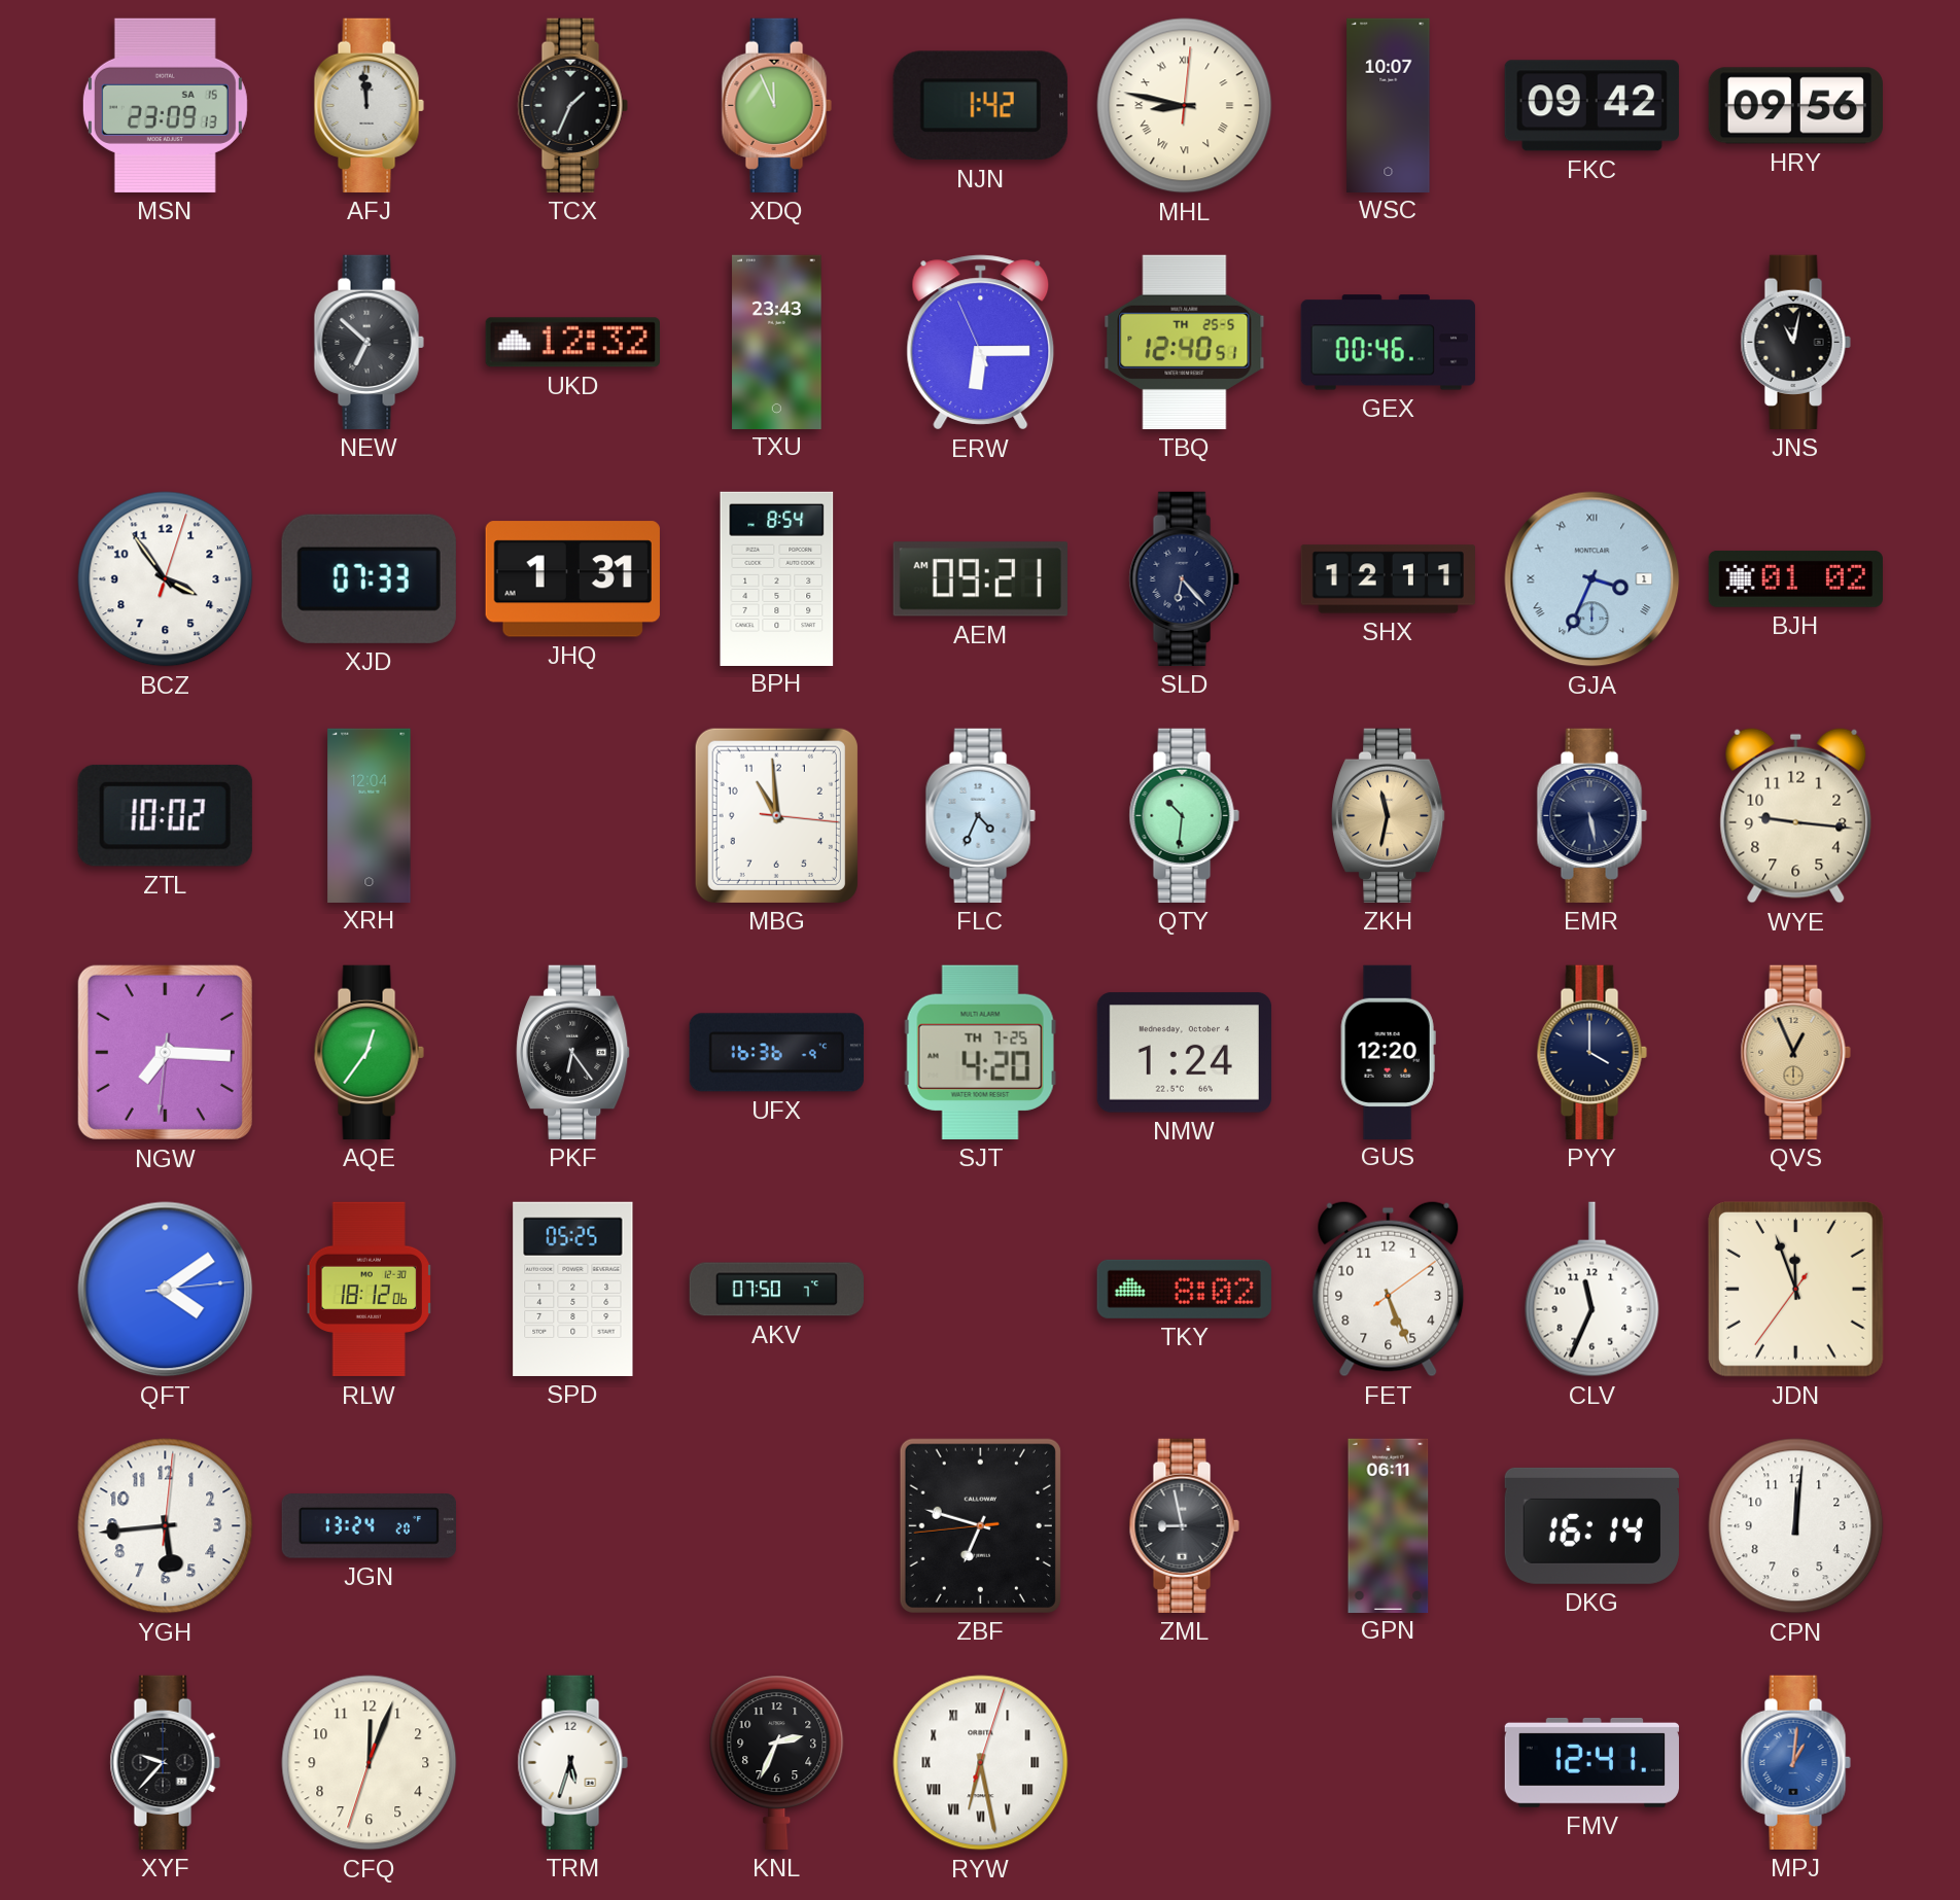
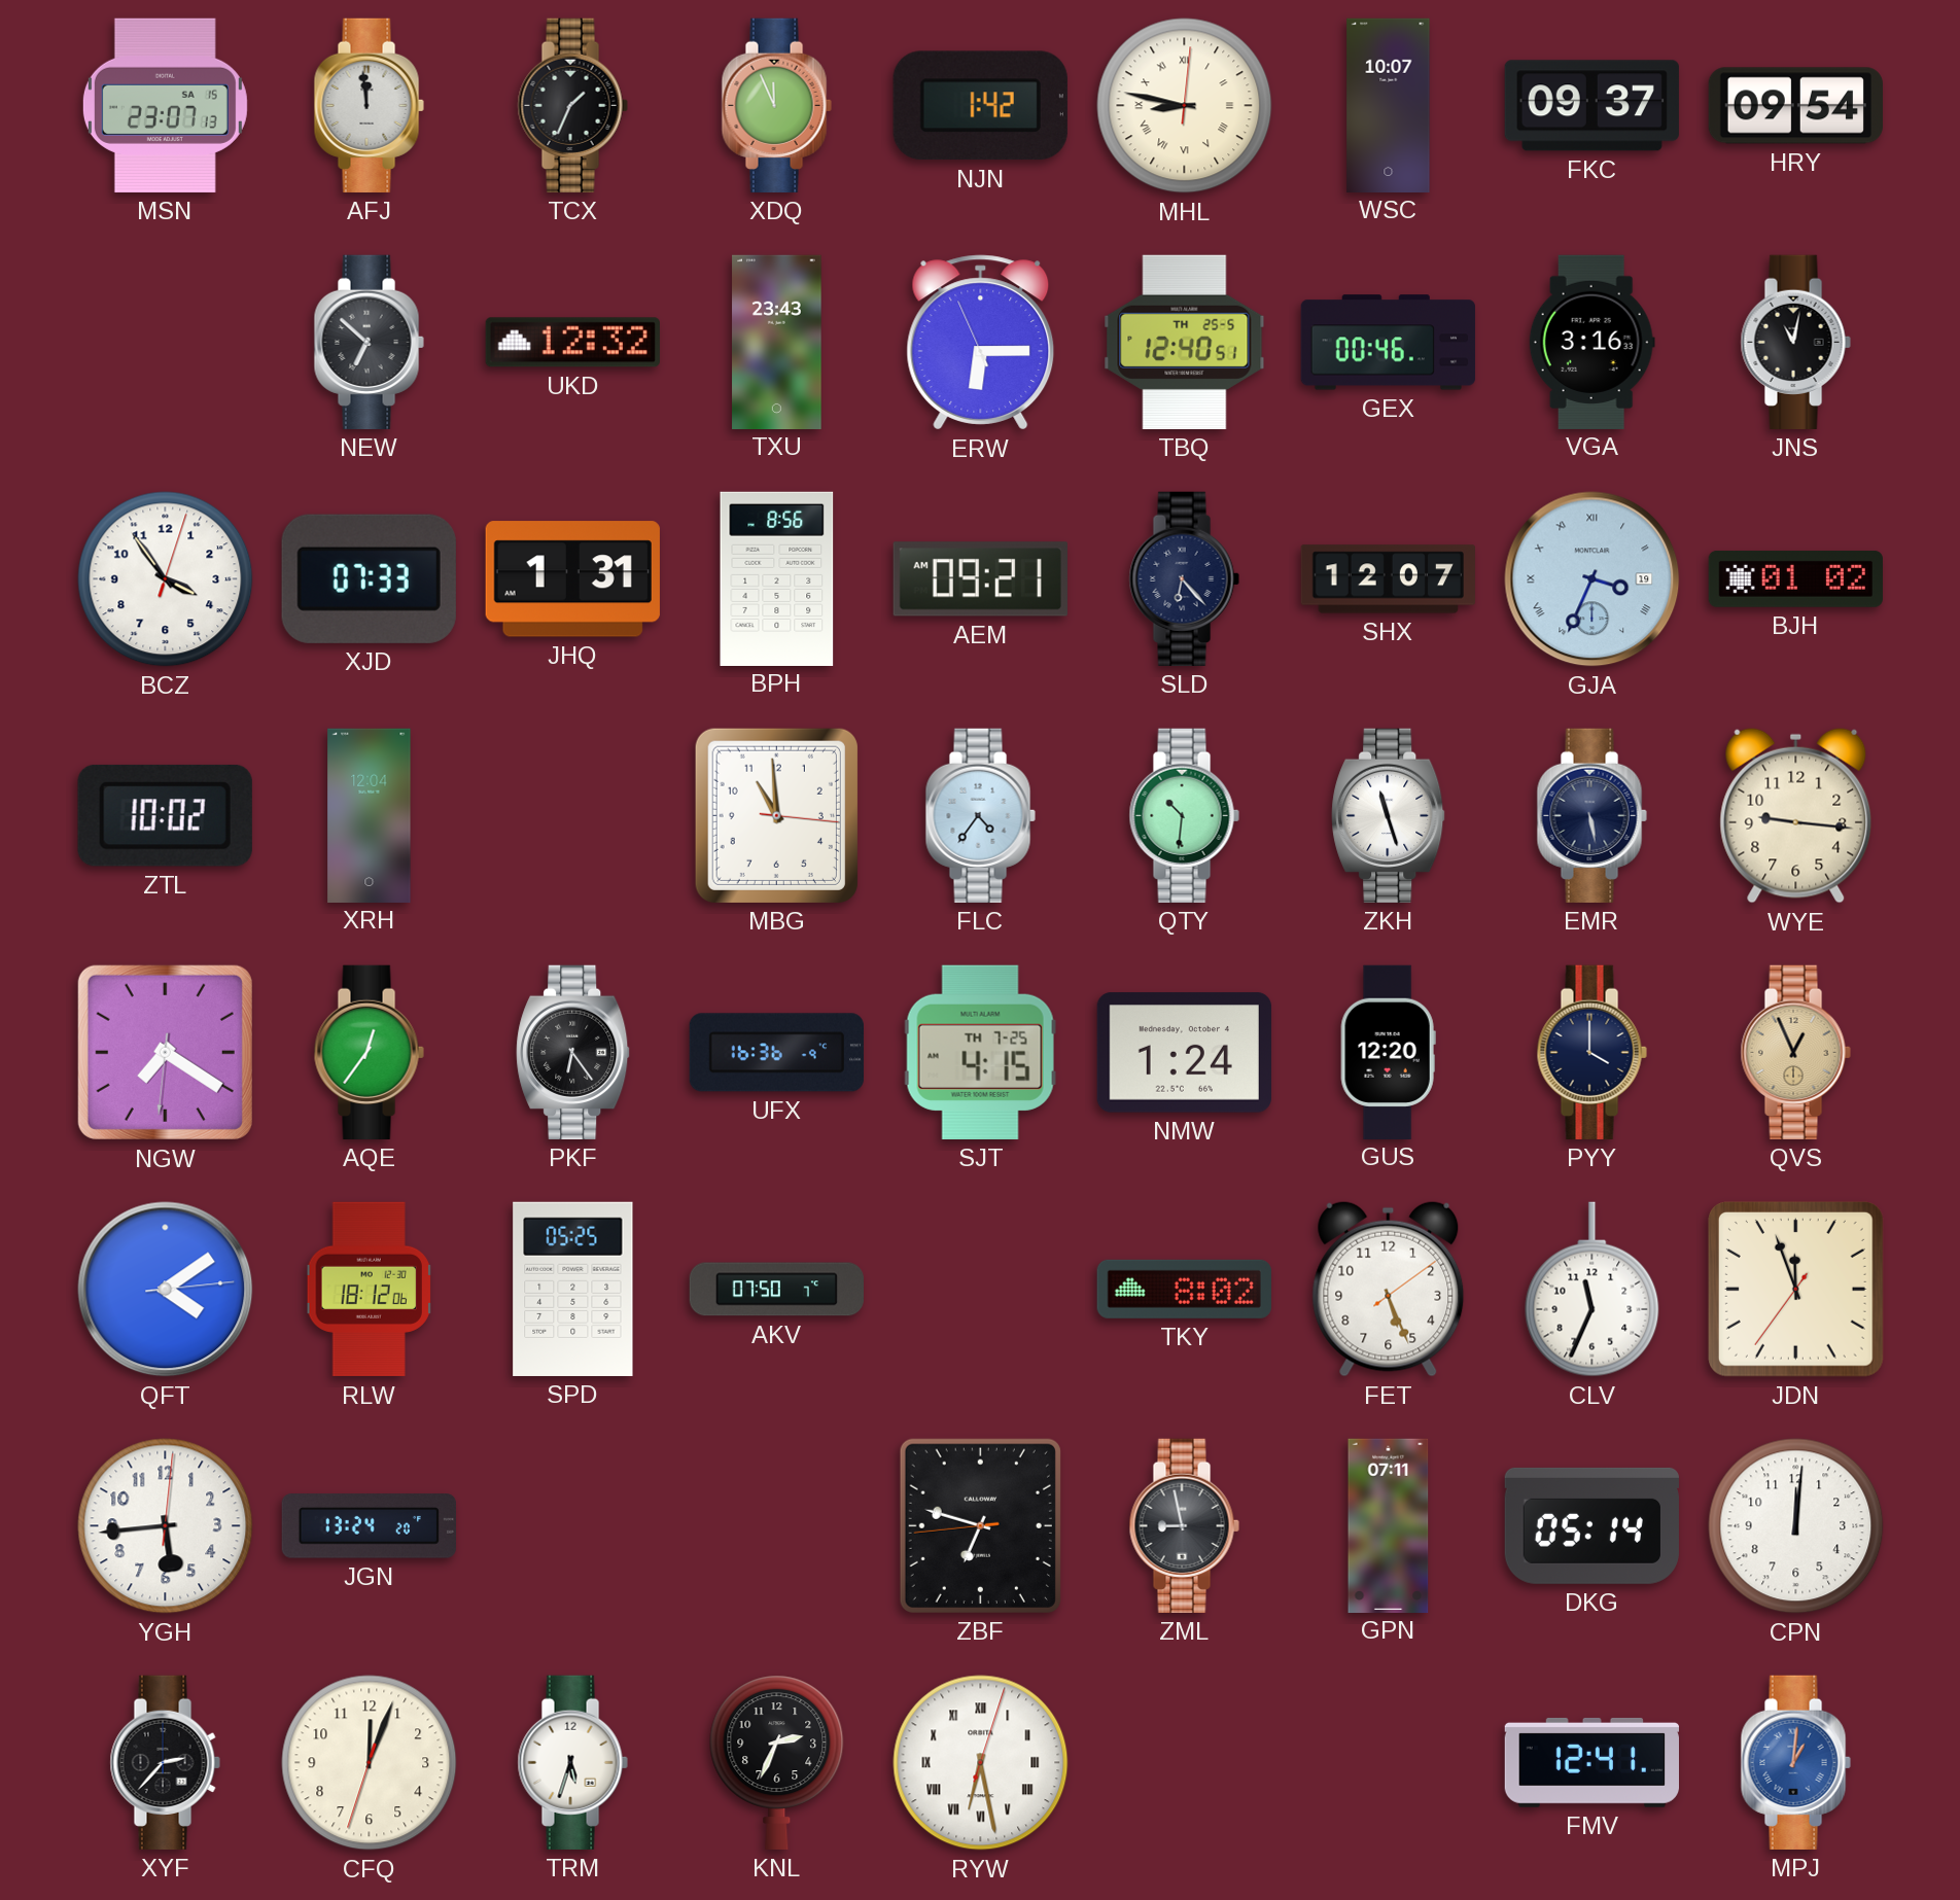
MSN: 23:09 -> 23:07
FKC: 09:42 -> 09:37
HRY: 09:56 -> 09:54
VGA: none -> 3:16
BPH: 8:54 -> 8:56
SHX: 12:11 -> 12:07
GJA date: 1 -> 19
FLC: 4:34 -> 4:36
ZKH: 11:32 -> 11:27
ZKH dial: champagne -> white
NGW: 7:15 -> 7:20
SJT: 4:20 -> 4:15
GPN: 06:11 -> 07:11
DKG: 16:14 -> 05:14
XYF: 9:37 -> 2:37
